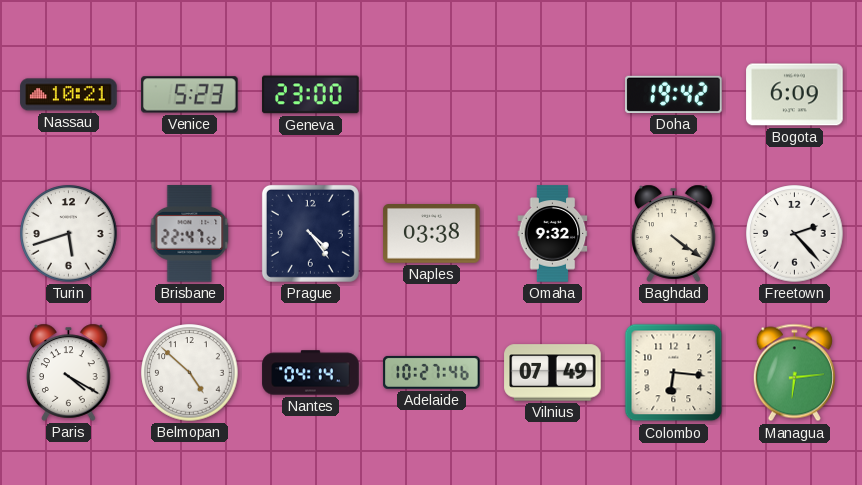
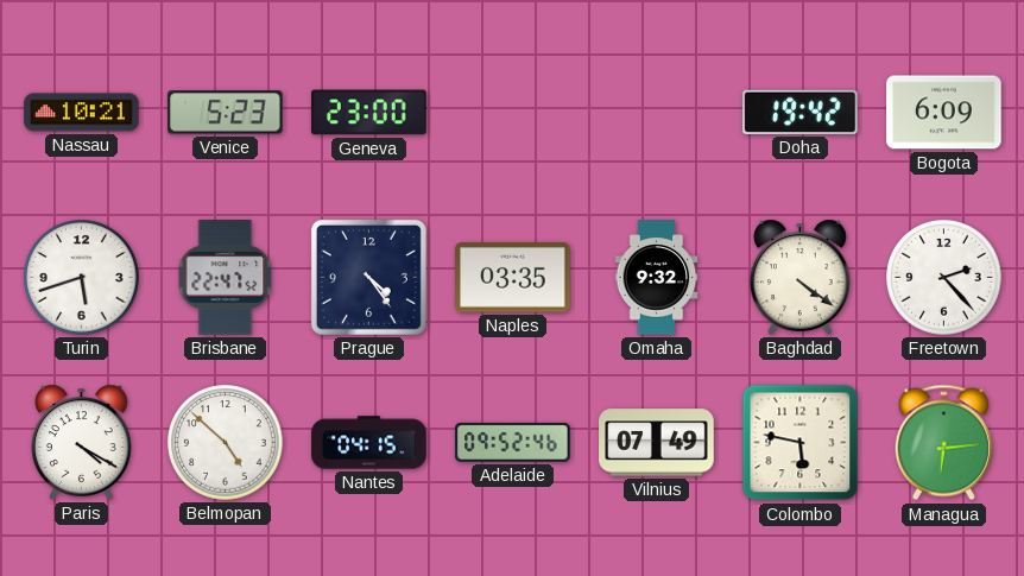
Naples: 03:38 -> 03:35
Nantes: 04:14 -> 04:15
Adelaide: 10:27 -> 09:52
Colombo: 6:16 -> 5:47
